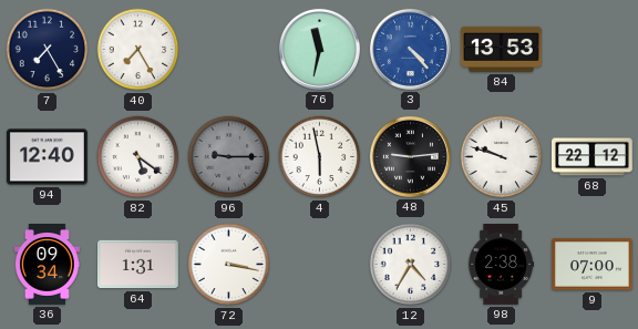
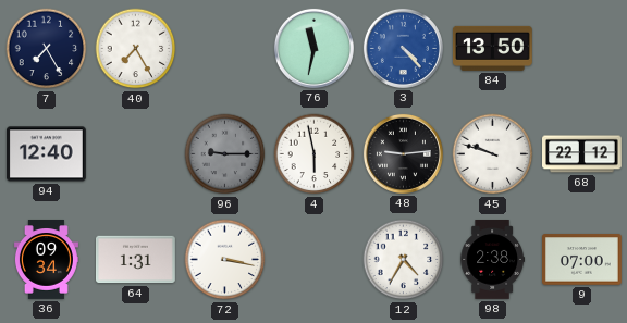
84: 13:53 -> 13:50
82: 5:21 -> none
